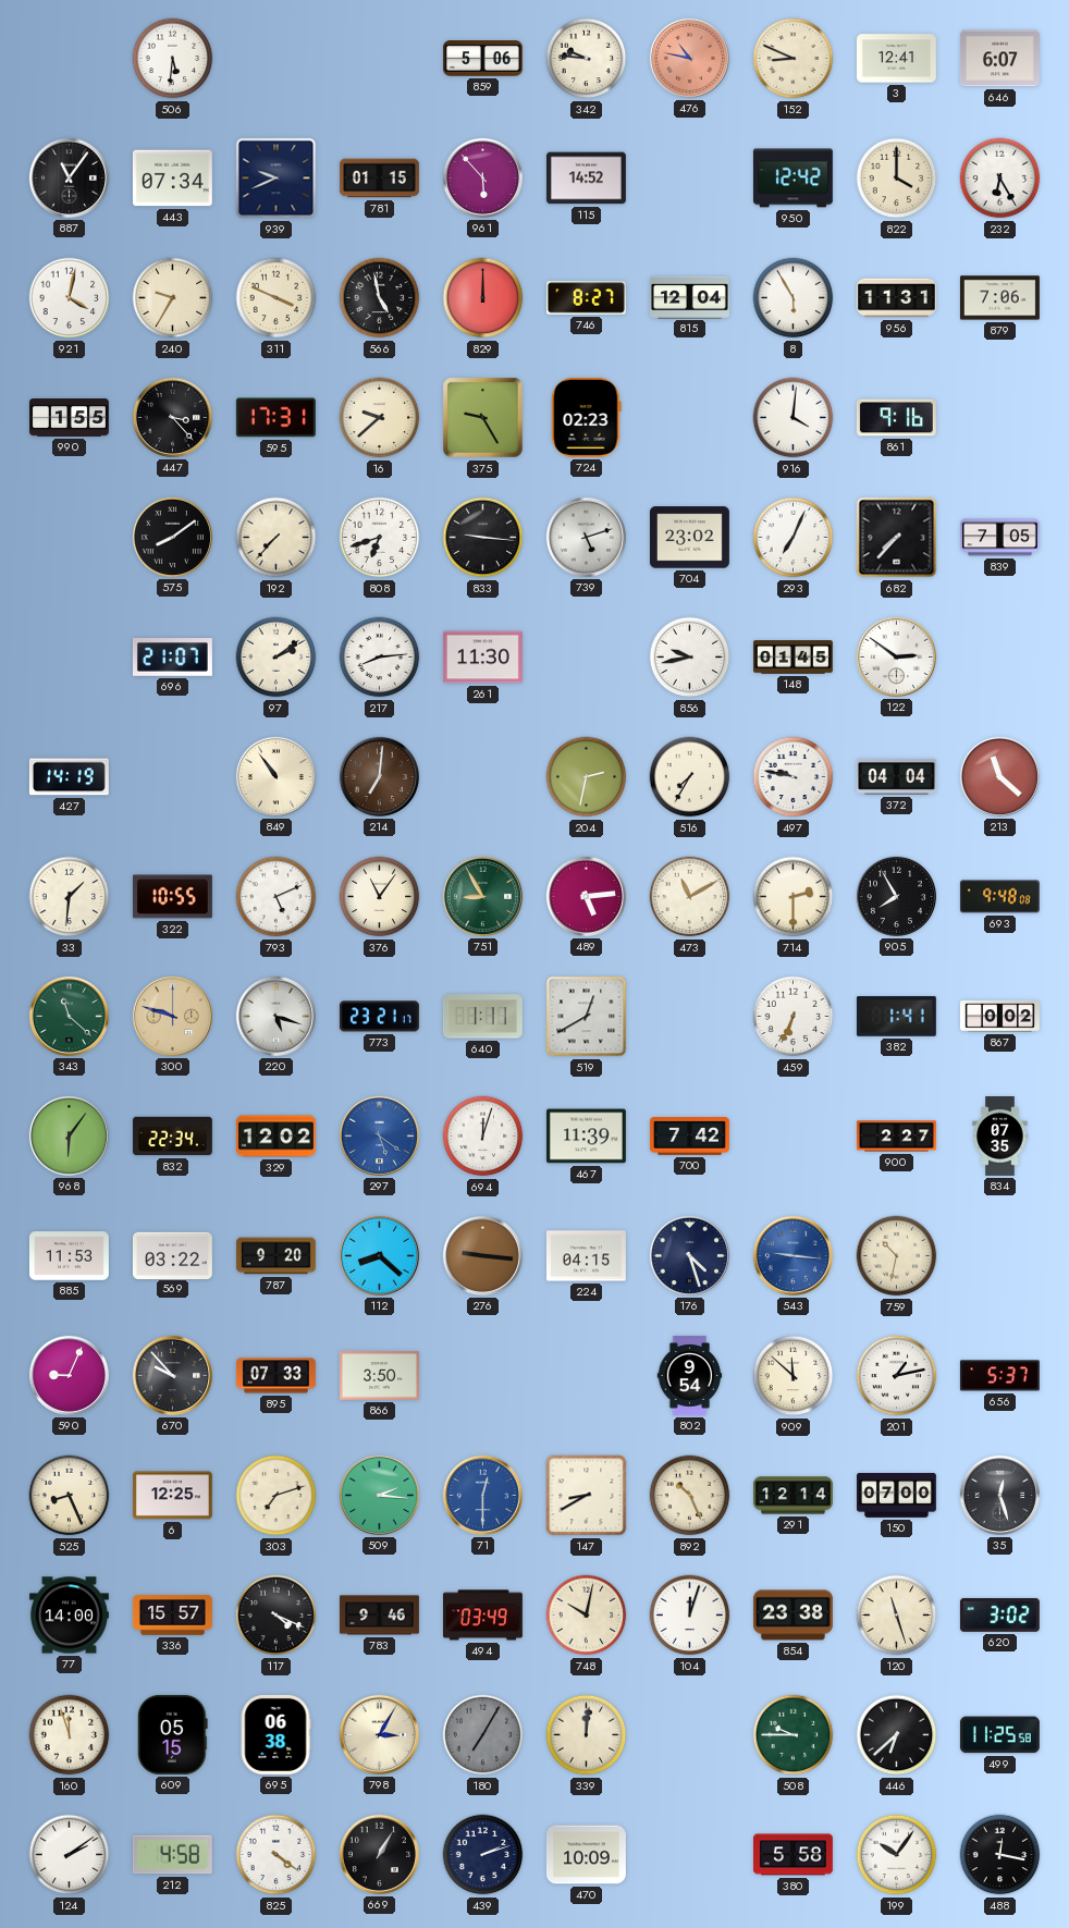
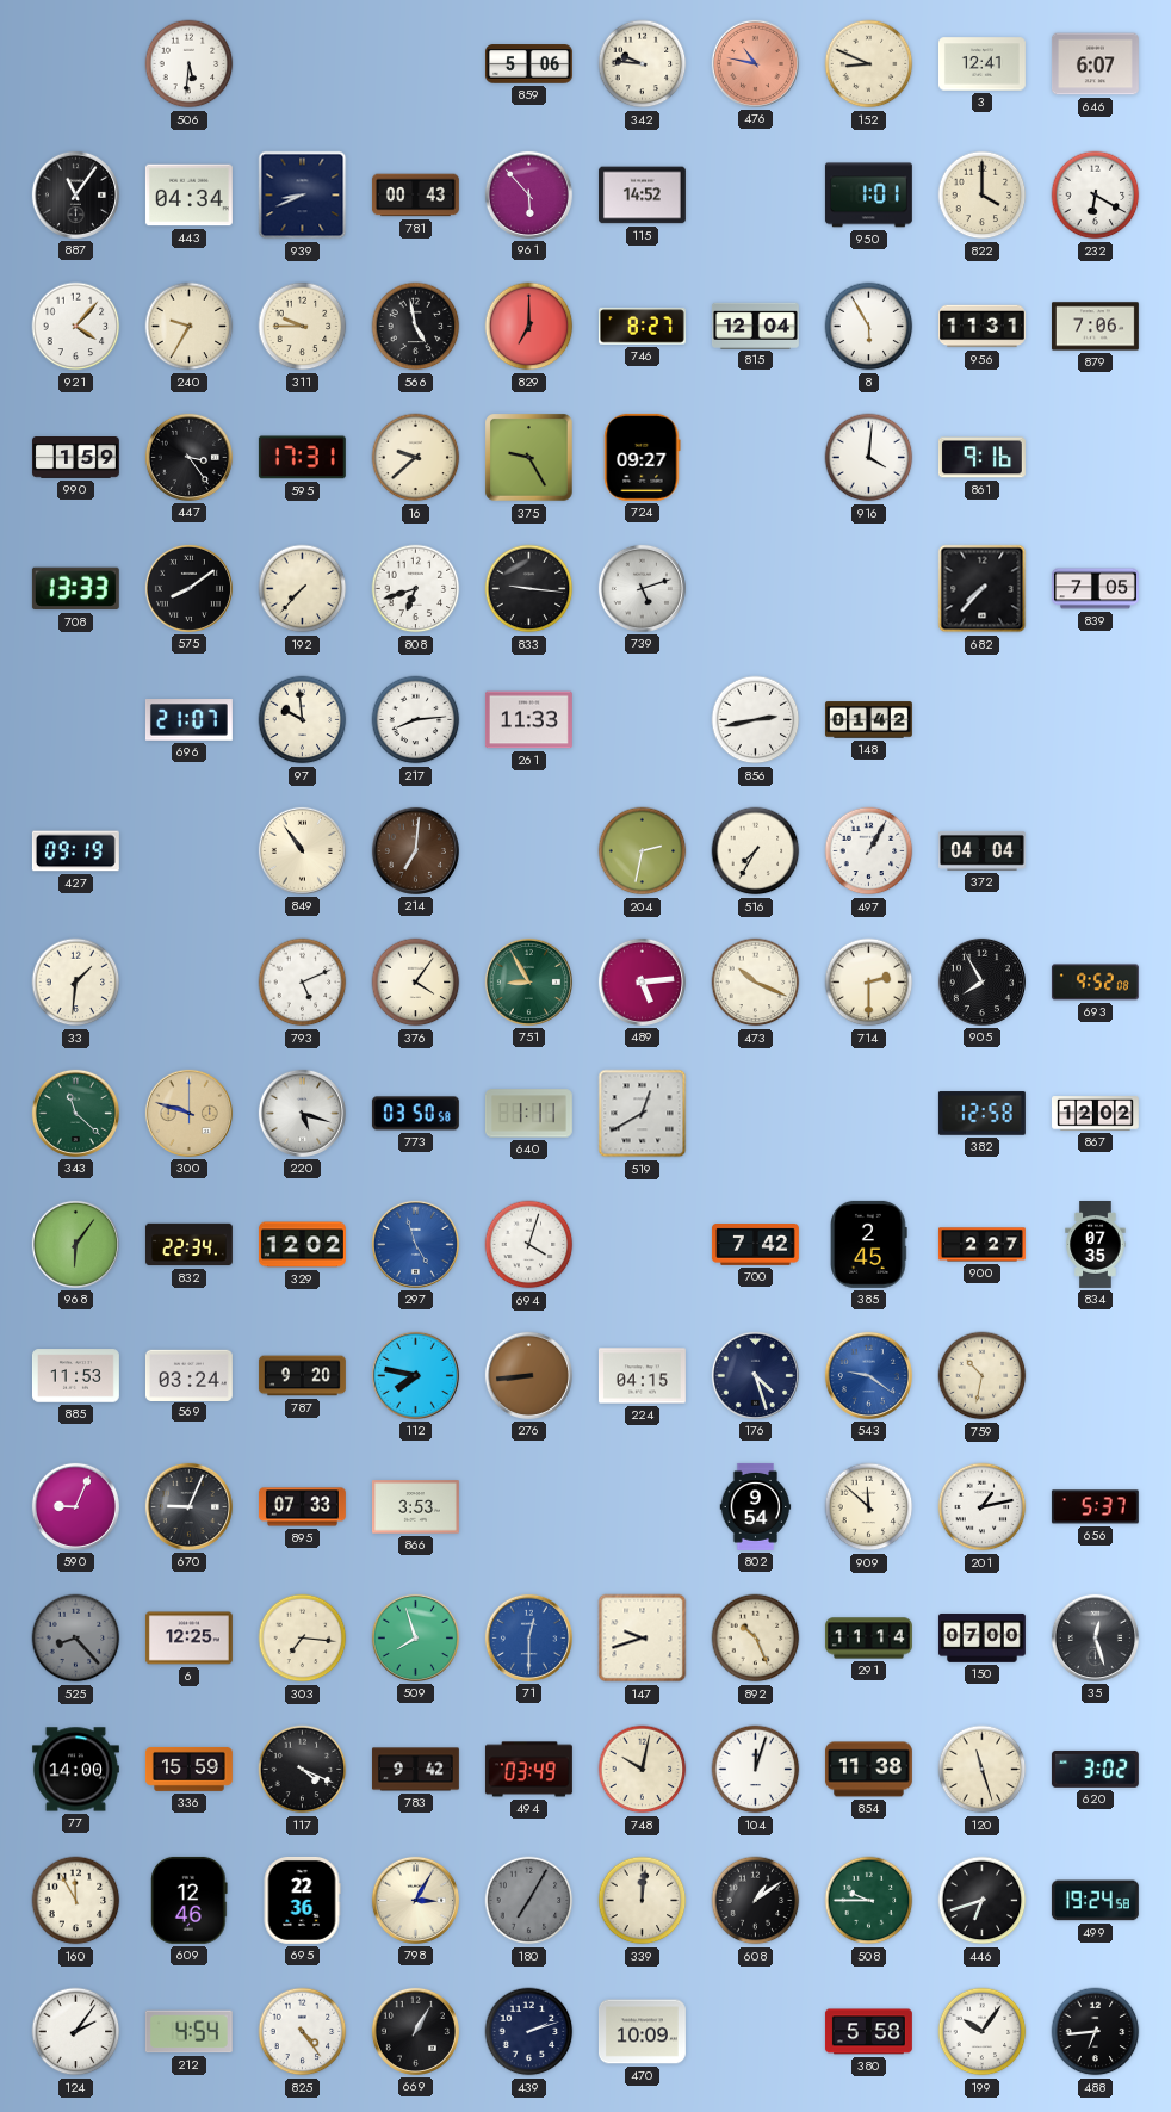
443: 07:34 -> 04:34
939: 9:41 -> 8:41
781: 01:15 -> 00:43
950: 12:42 -> 1:01
232: 6:25 -> 6:20
921: 4:02 -> 4:07
311: 3:49 -> 9:45
829: 12:00 -> 7:00
990: 1:55 -> 1:59
447: 3:23 -> 3:24
724: 02:23 -> 09:27
708: none -> 13:33
704: 23:02 -> none
293: 7:04 -> none
97: 2:09 -> 9:59
261: 11:30 -> 11:33
856: 9:43 -> 2:43
148: 01:45 -> 01:42
122: 2:51 -> none
427: 14:19 -> 09:19
497: 9:47 -> 1:05
213: 11:22 -> none
322: 10:55 -> none
376: 11:06 -> 4:06
473: 11:10 -> 10:19
693: 9:48 -> 9:52
773: 23:21 -> 03:50
459: 6:34 -> none
382: 1:41 -> 12:58
867: 0:02 -> 12:02
297: 5:21 -> 4:57
694: 12:03 -> 4:03
467: 11:39 -> none
385: none -> 2:45
569: 03:22 -> 03:24
112: 8:22 -> 7:47
276: 9:16 -> 8:44
543: 9:16 -> 9:21
670: 9:53 -> 9:04
866: 3:50 -> 3:53
525: 8:26 -> 8:23
525 dial: cream -> grey
303: 7:12 -> 7:16
509: 2:16 -> 7:57
147: 8:40 -> 9:42
291: 12:14 -> 11:14
336: 15:57 -> 15:59
783: 9:46 -> 9:42
854: 23:38 -> 11:38
160: 11:57 -> 11:55
609: 05:15 -> 12:46
695: 06:38 -> 22:36
608: none -> 1:09
446: 6:38 -> 6:42
499: 11:25 -> 19:24
124: 2:09 -> 2:06
212: 4:58 -> 4:54
825: 4:21 -> 4:24
488: 12:17 -> 6:44
